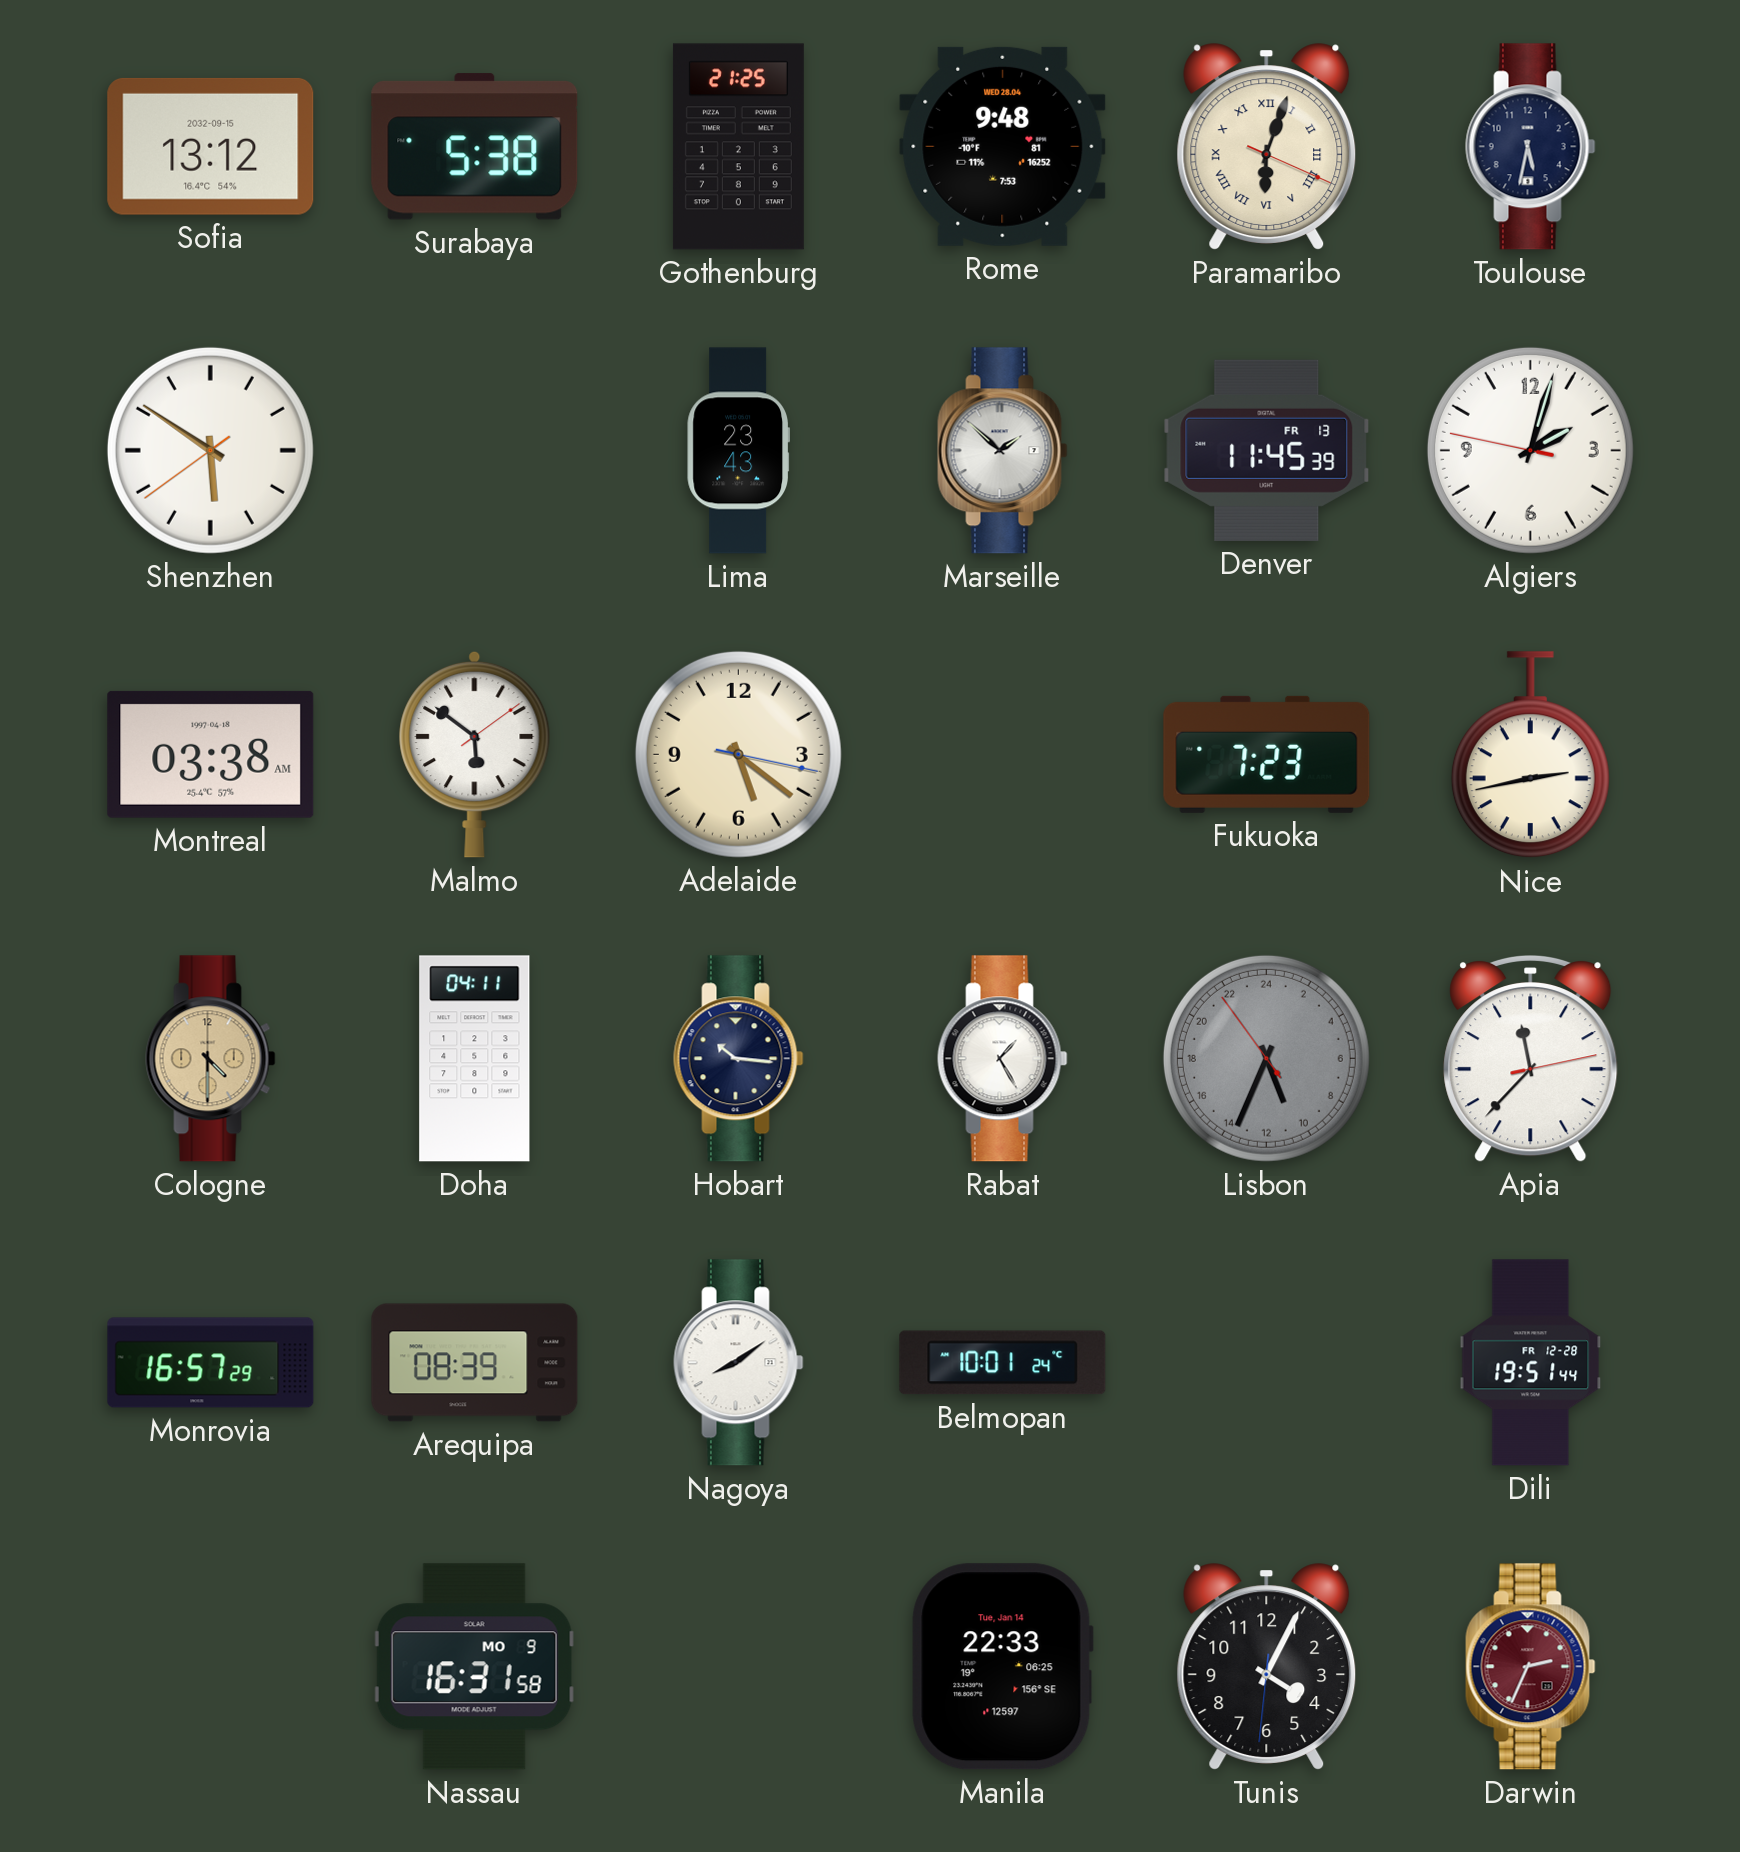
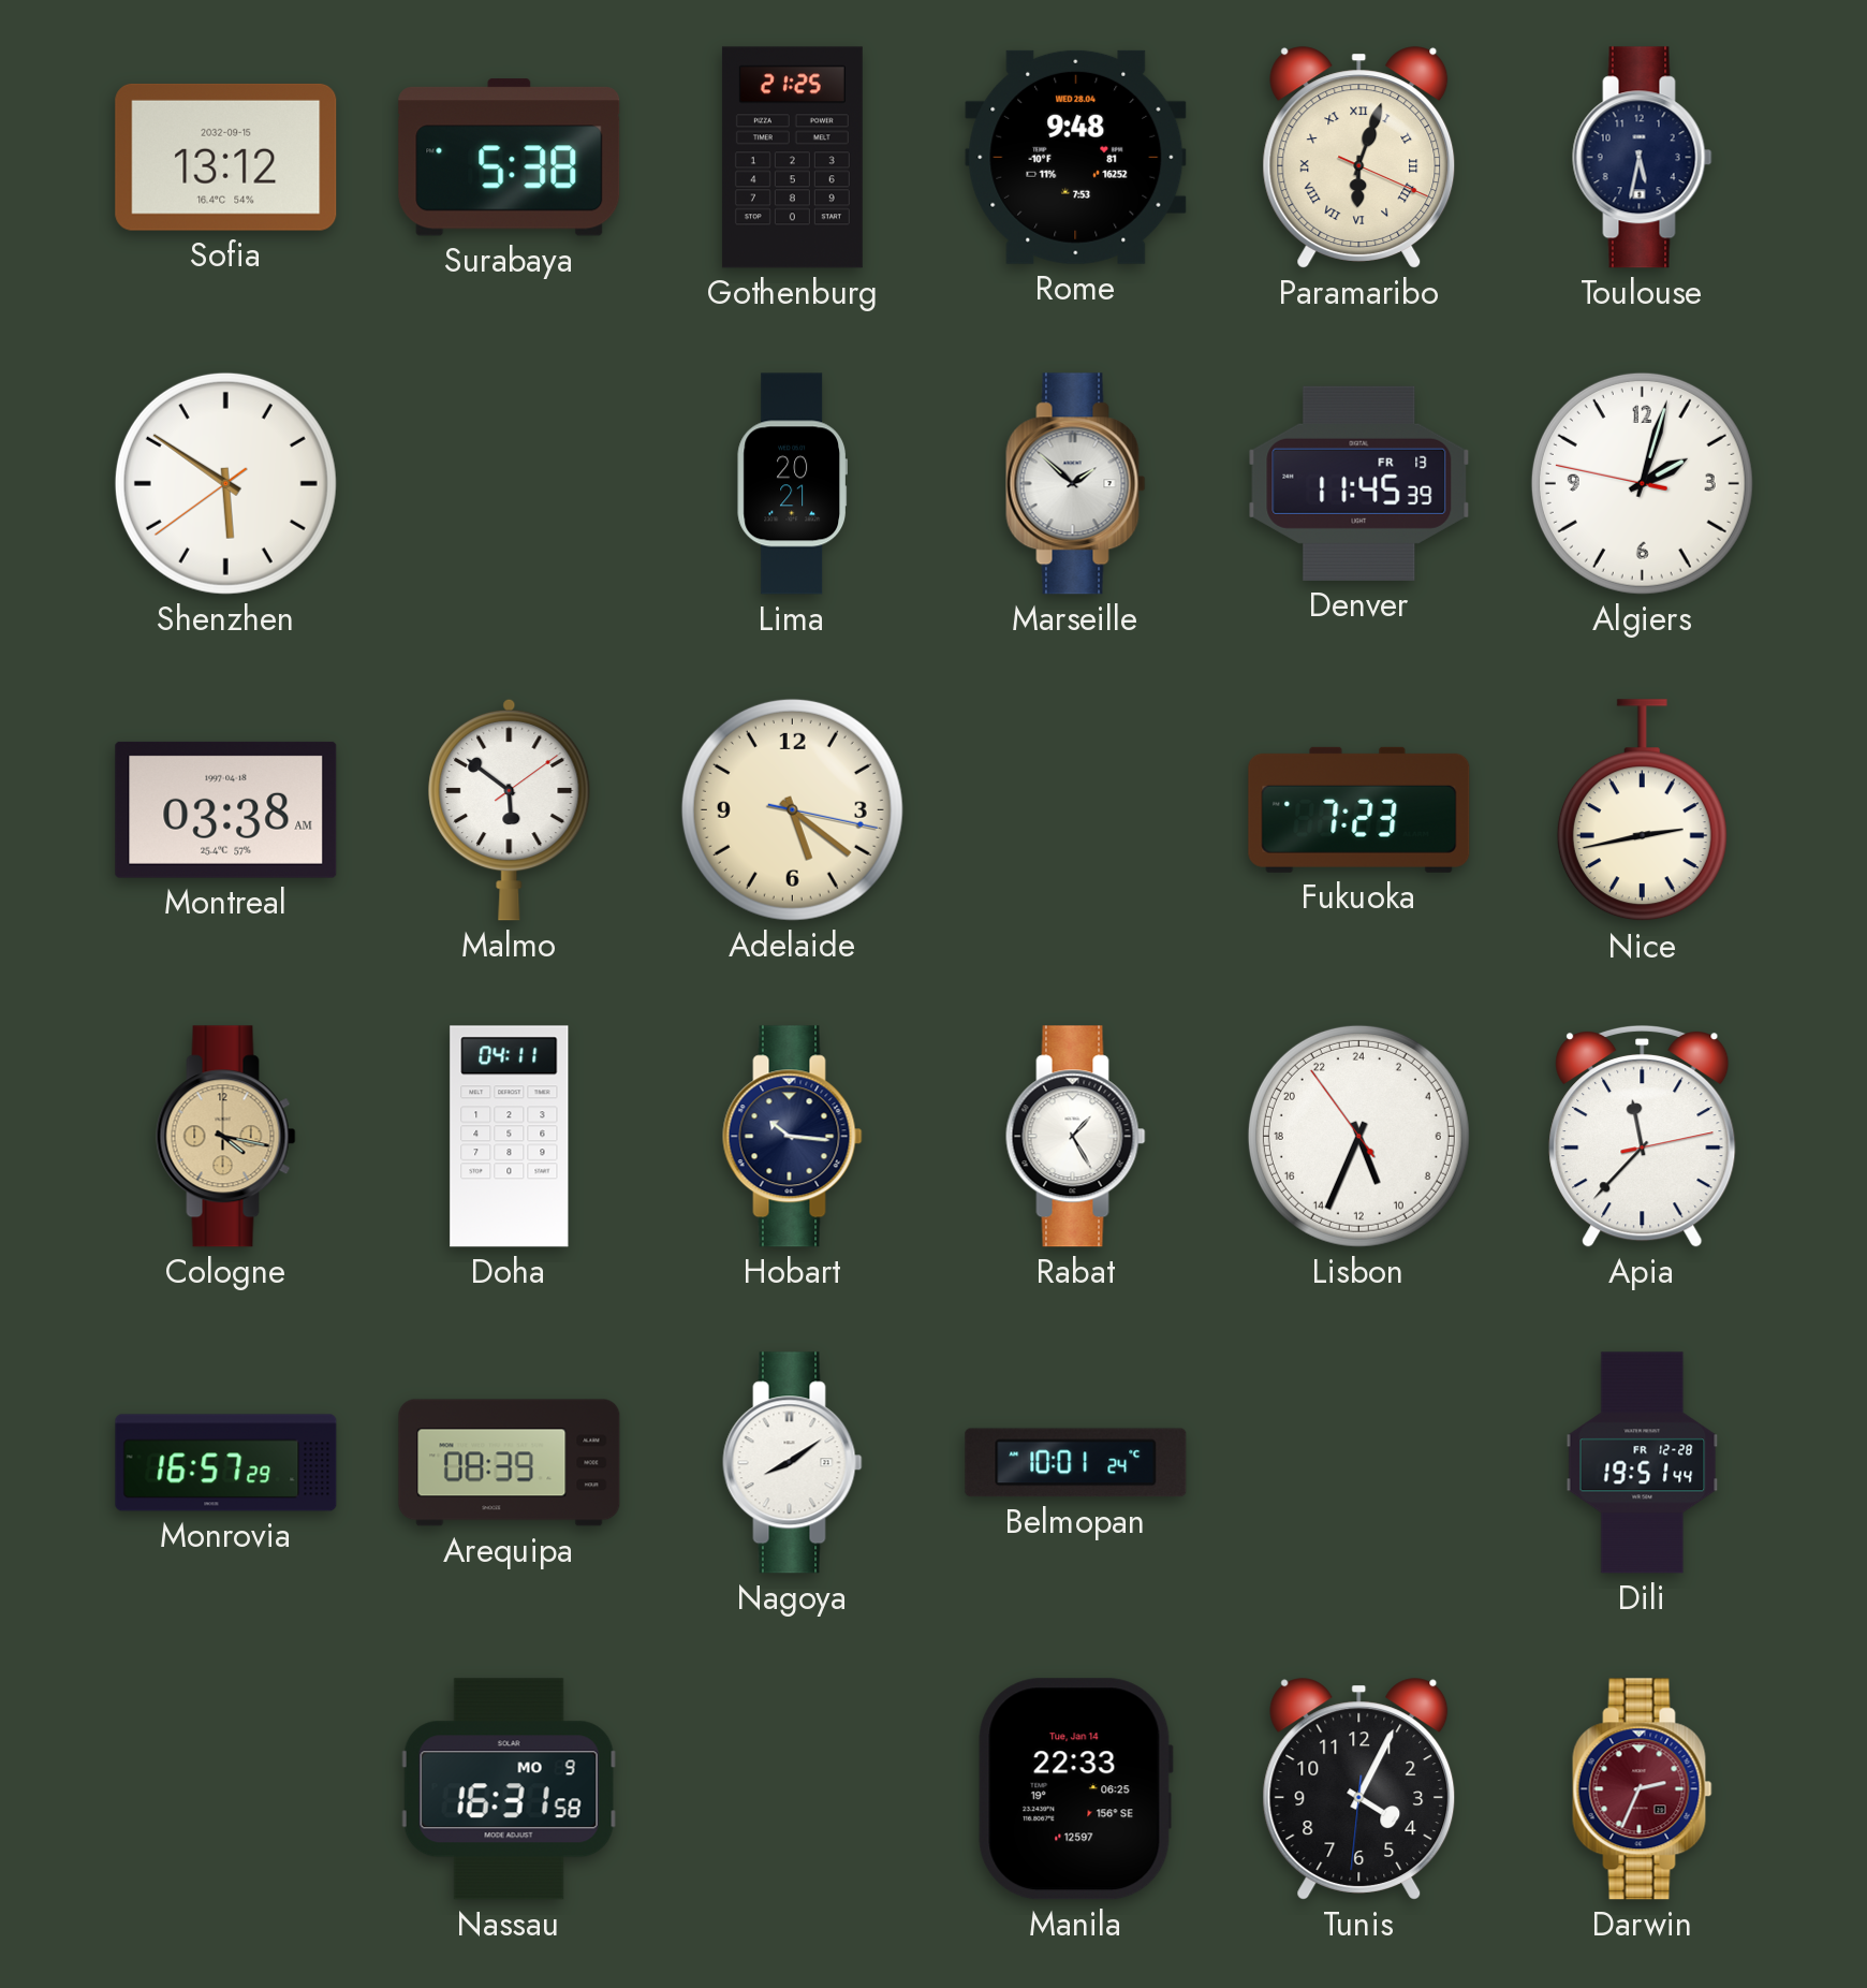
Lima: 23:43 -> 20:21
Cologne: 4:30 -> 4:17
Lisbon dial: grey -> white
